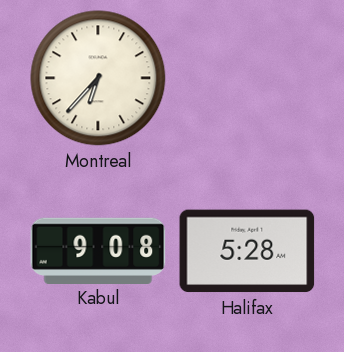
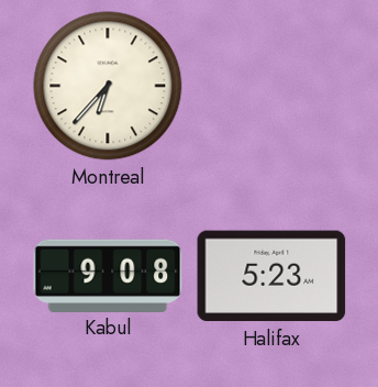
Halifax: 5:28 -> 5:23
